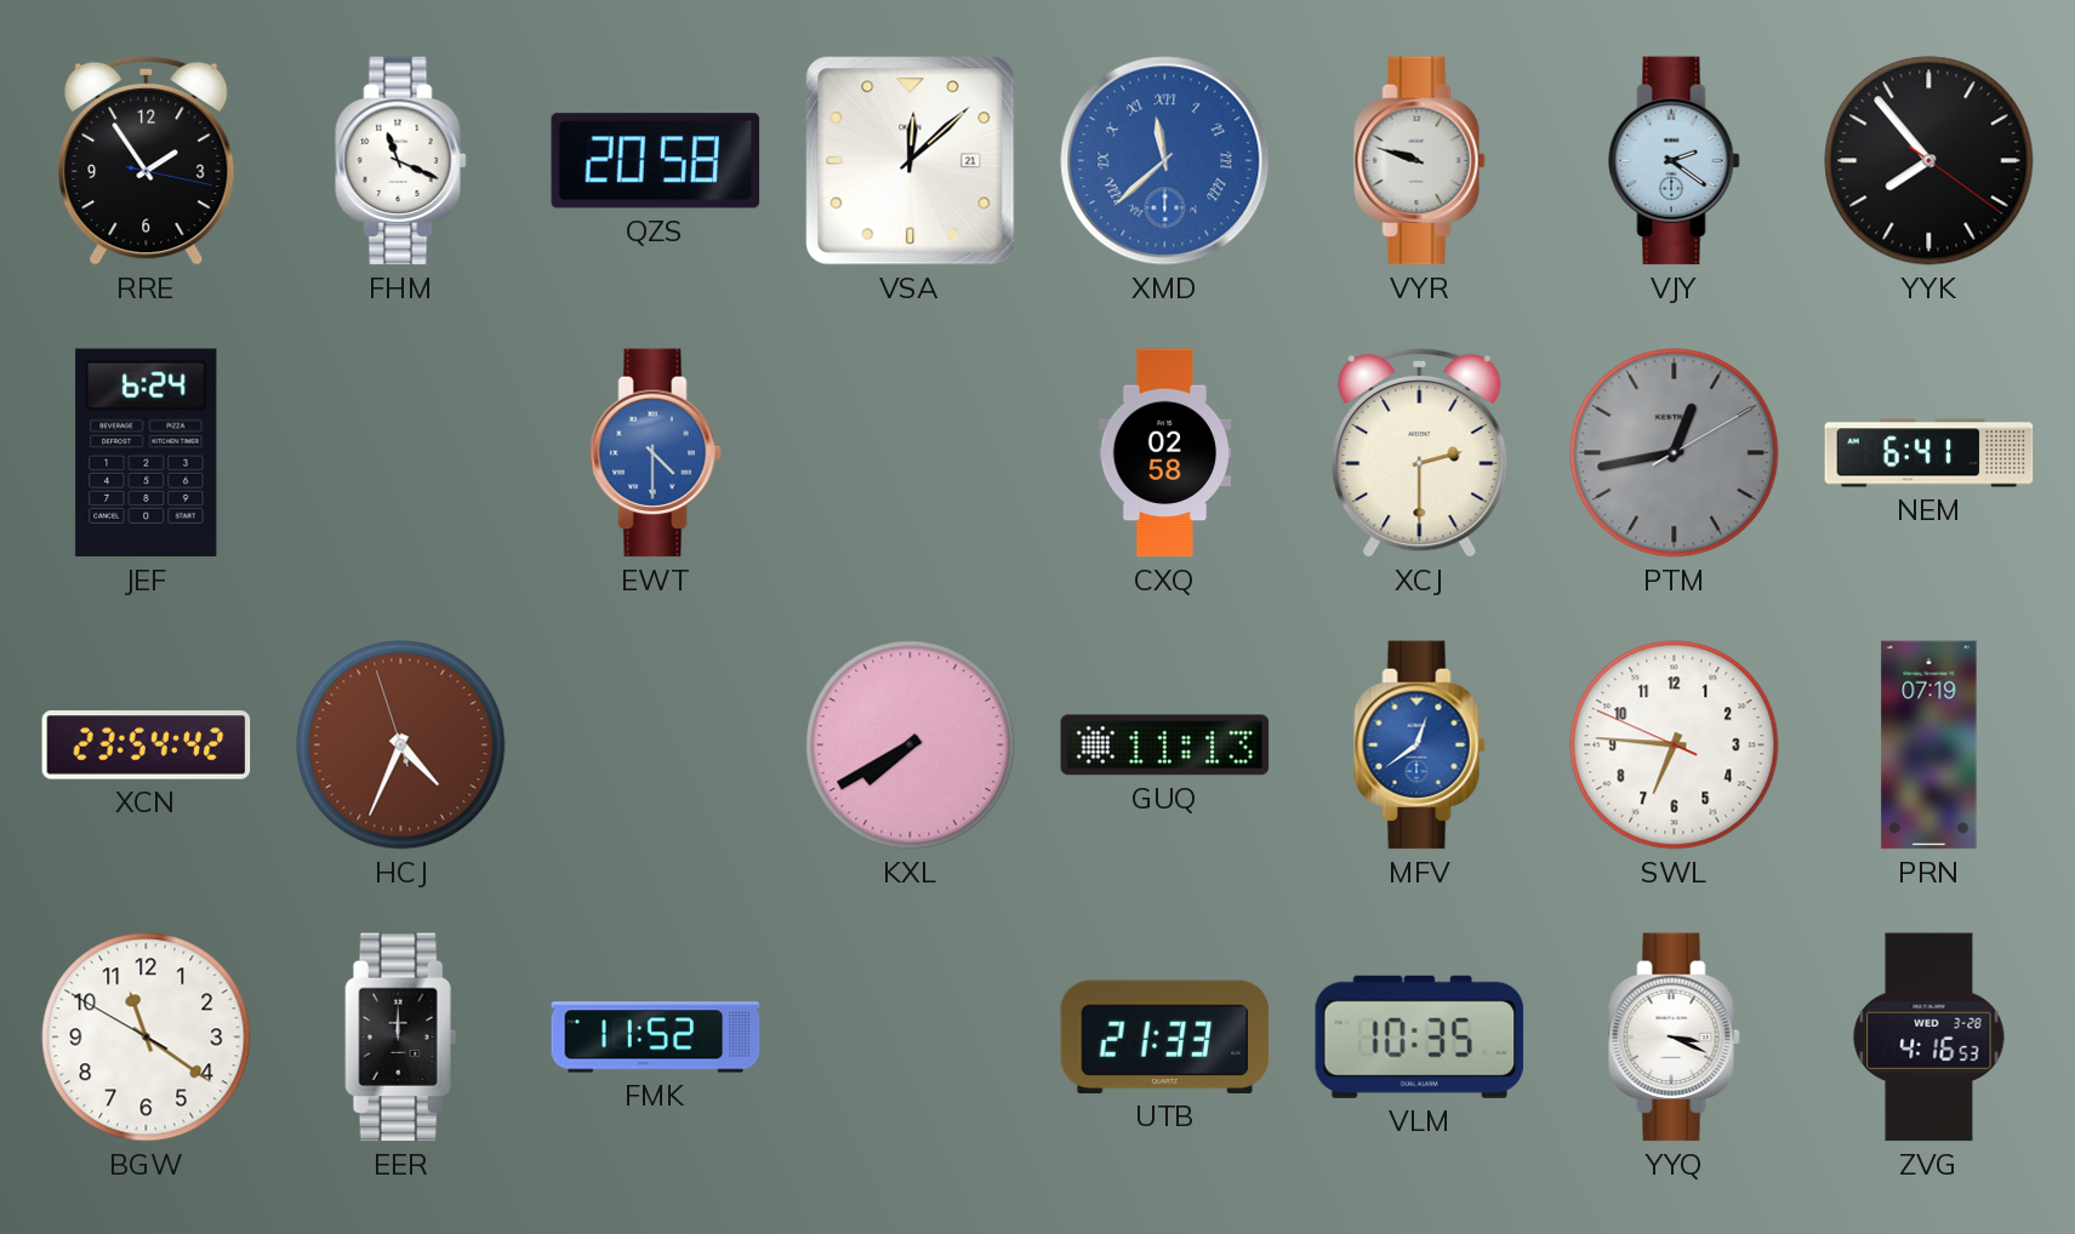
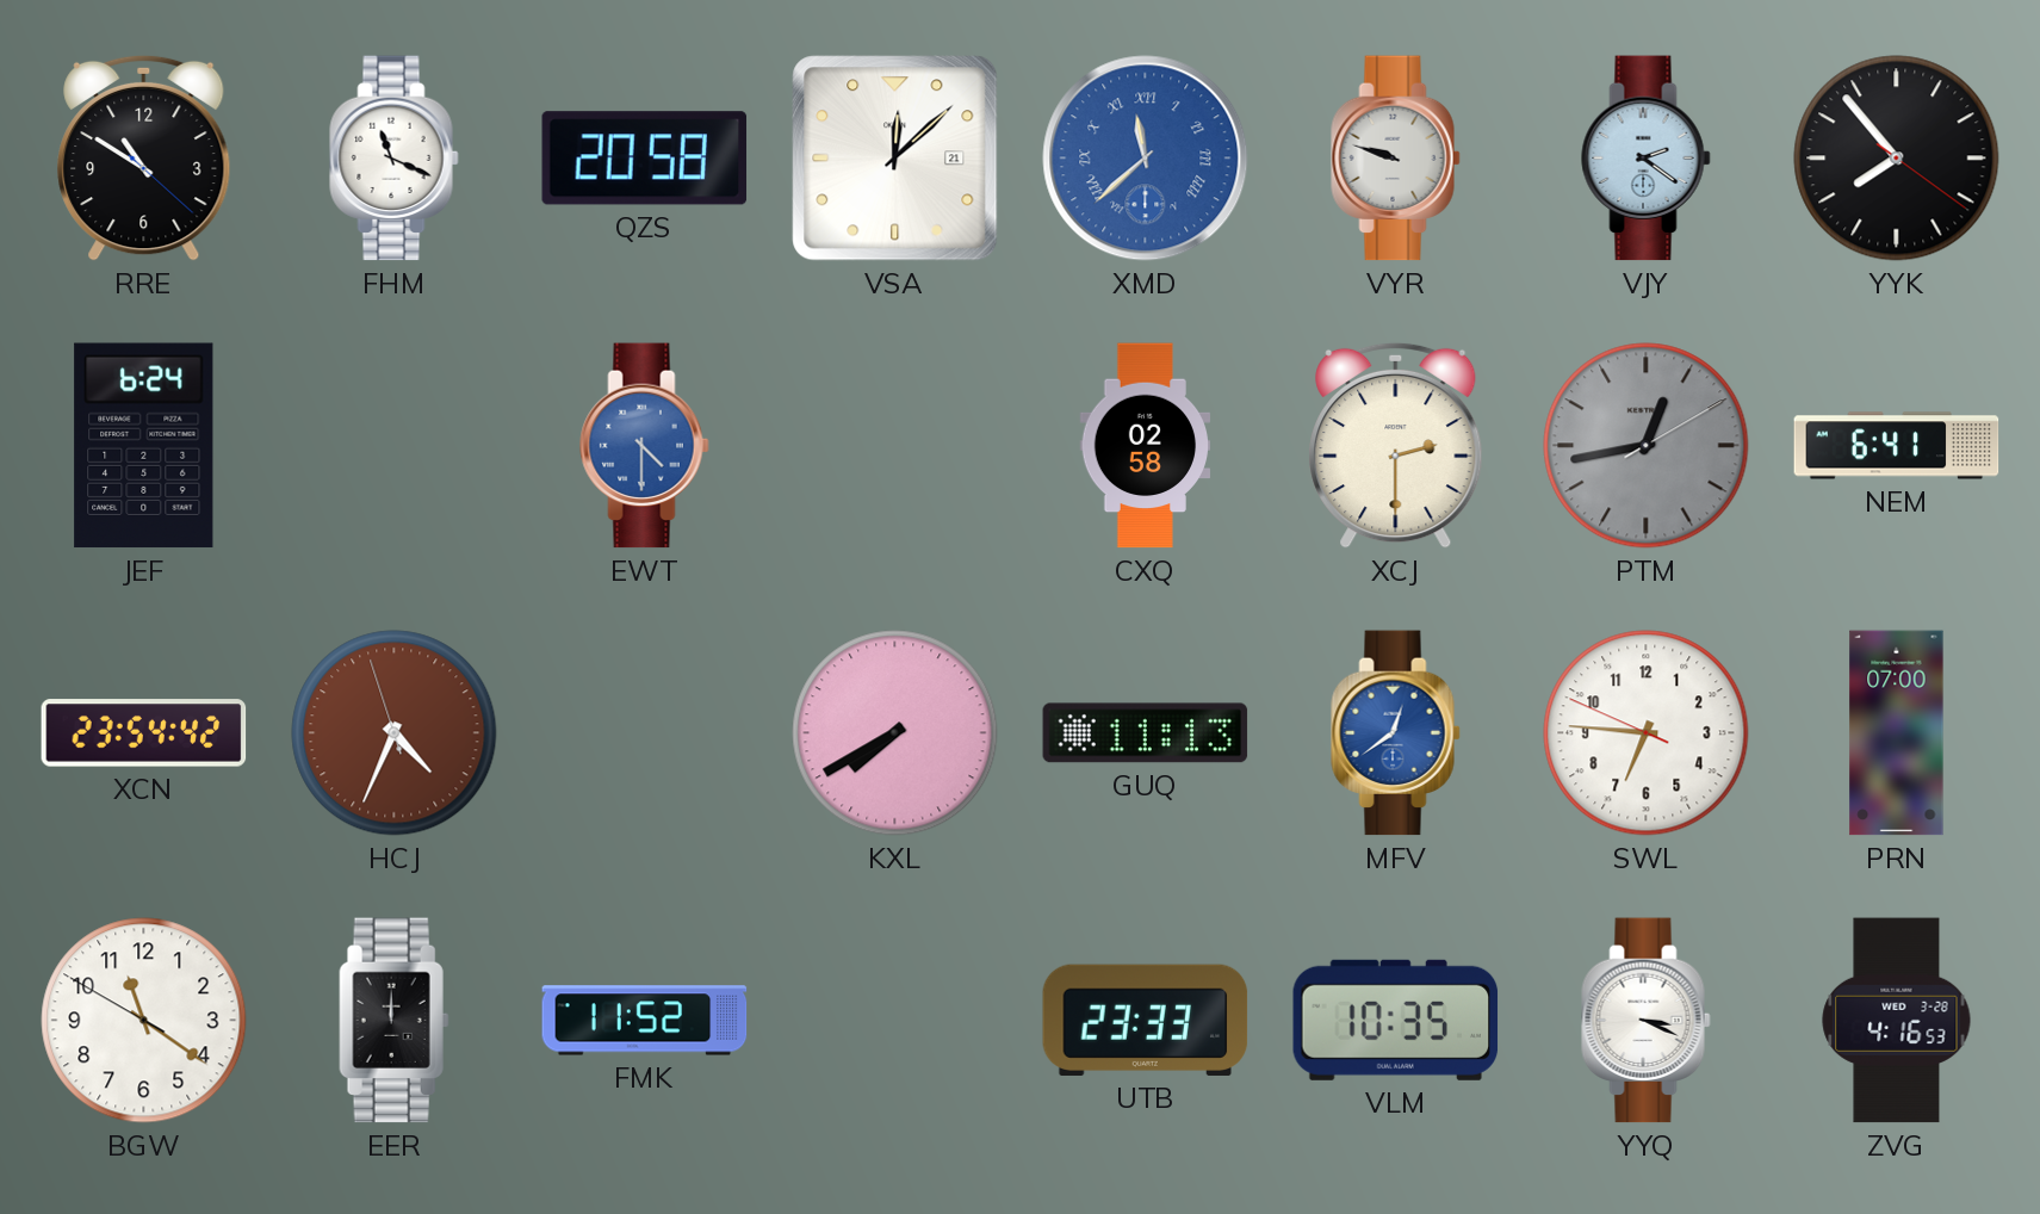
RRE: 1:54 -> 10:50
PRN: 07:19 -> 07:00
UTB: 21:33 -> 23:33
